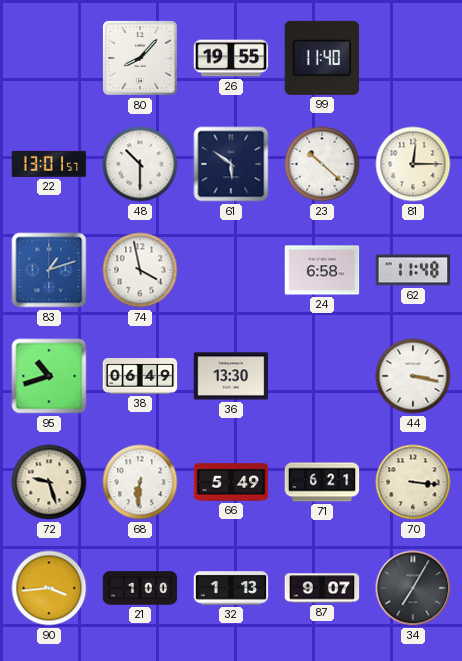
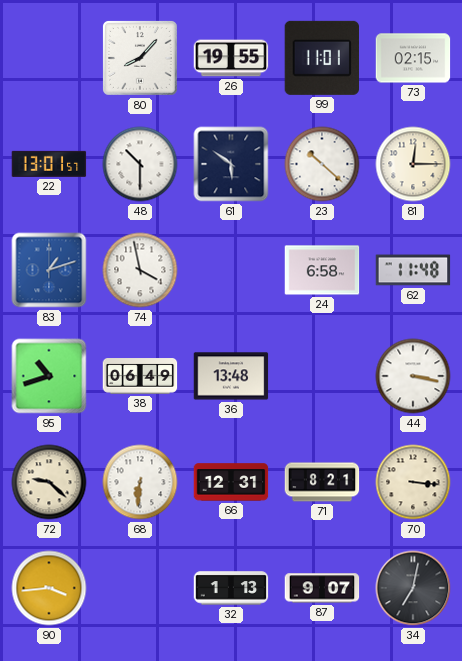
99: 11:40 -> 11:01
73: none -> 02:15
36: 13:30 -> 13:48
72: 9:27 -> 9:22
66: 5:49 -> 12:31
71: 6:21 -> 8:21
21: 1:00 -> none
34: 7:05 -> 7:02
